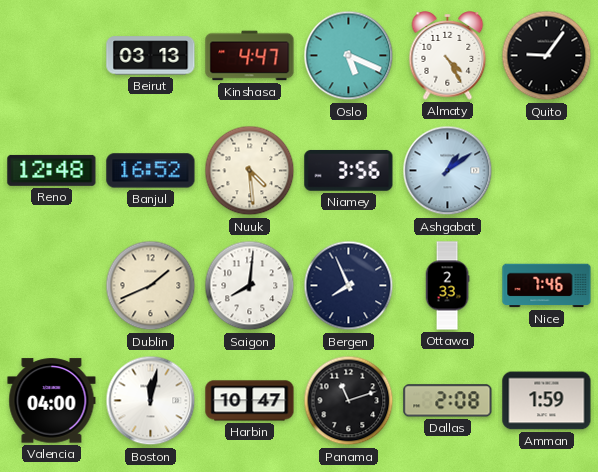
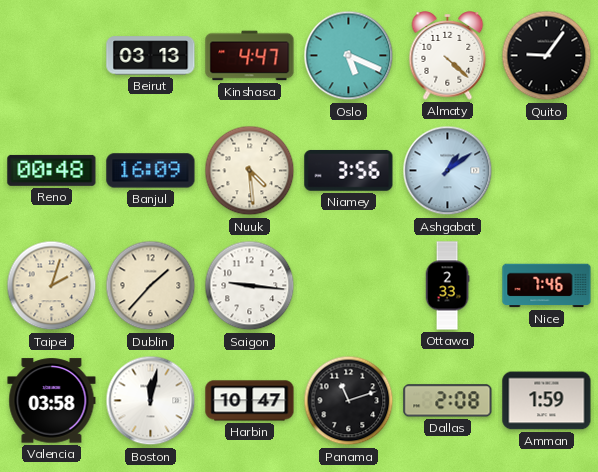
Almaty: 4:25 -> 4:22
Reno: 12:48 -> 00:48
Banjul: 16:52 -> 16:09
Taipei: none -> 2:03
Dublin: 1:41 -> 1:37
Saigon: 8:01 -> 9:16
Bergen: 7:56 -> none
Valencia: 04:00 -> 03:58
